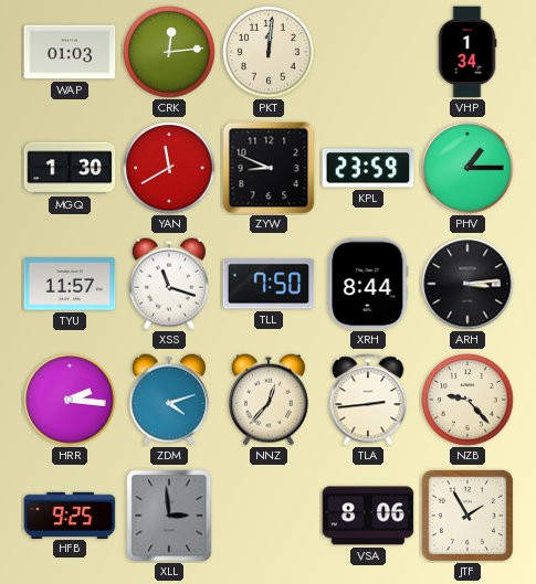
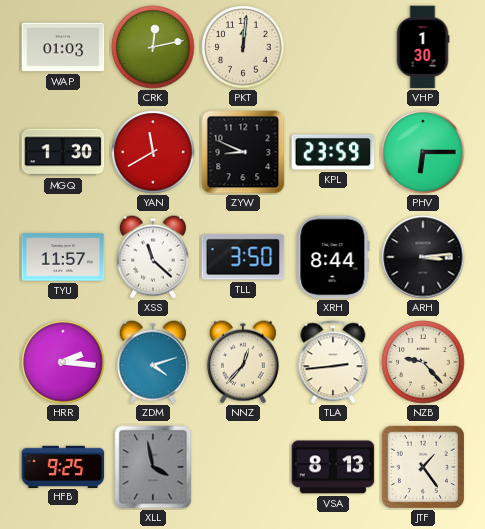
CRK: 12:14 -> 12:13
VHP: 1:34 -> 1:30
PHV: 1:15 -> 6:15
XSS: 11:18 -> 11:22
TLL: 7:50 -> 3:50
XLL: 2:59 -> 3:58
VSA: 8:06 -> 8:13
JTF: 1:55 -> 1:24
